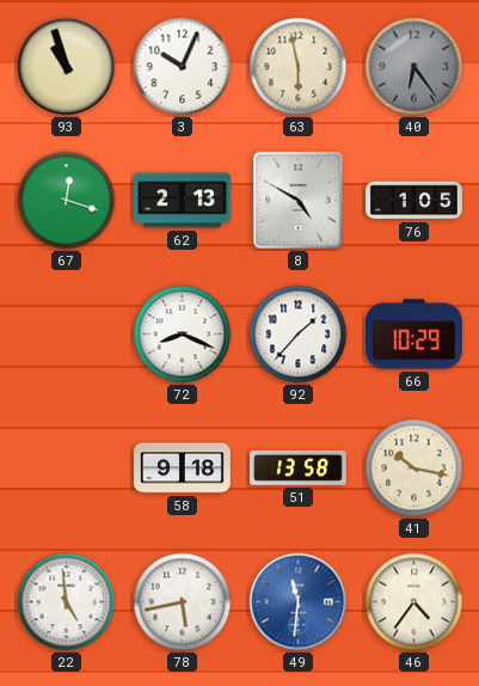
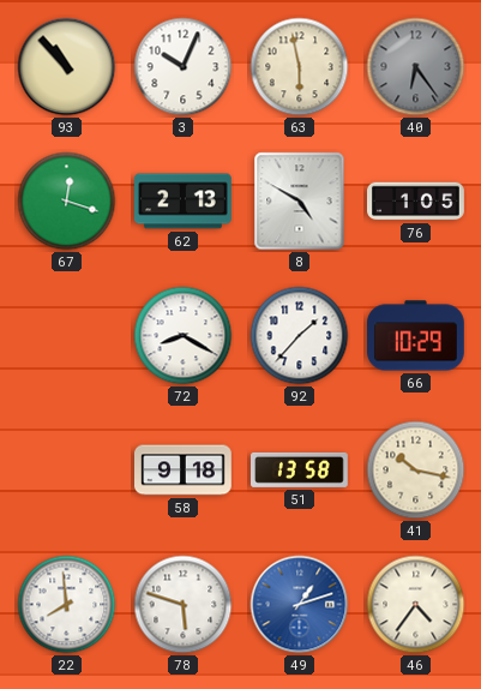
93: 10:57 -> 10:53
72: 8:19 -> 8:20
22: 4:59 -> 7:59
78: 5:43 -> 5:48
49: 11:31 -> 1:12
